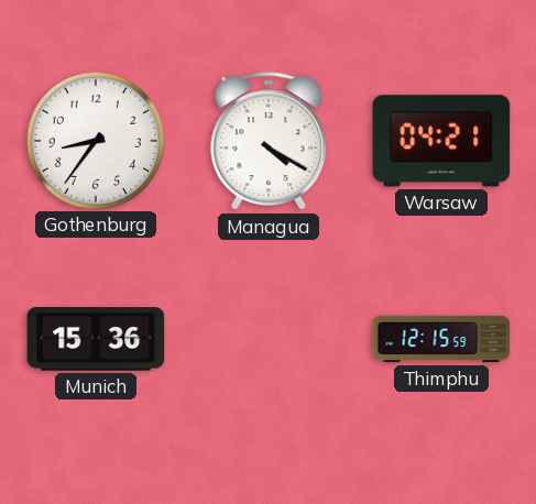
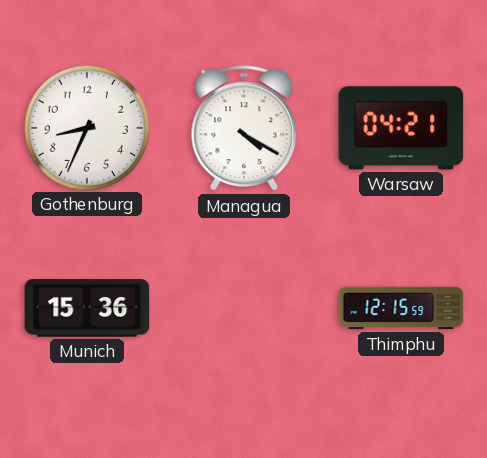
Gothenburg: 8:36 -> 8:34
